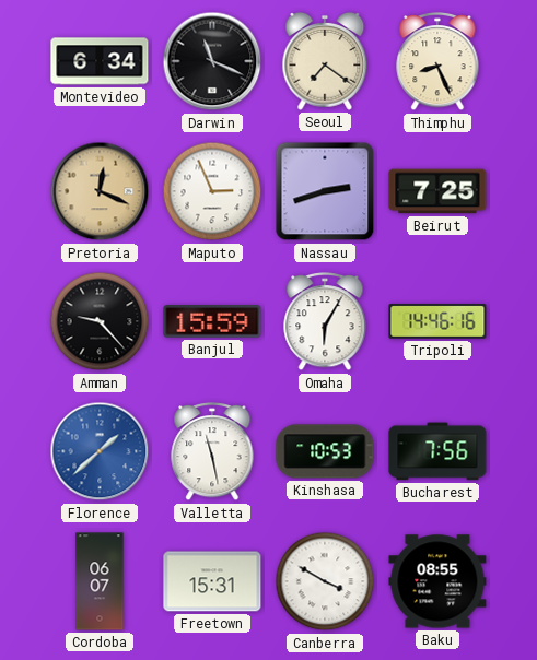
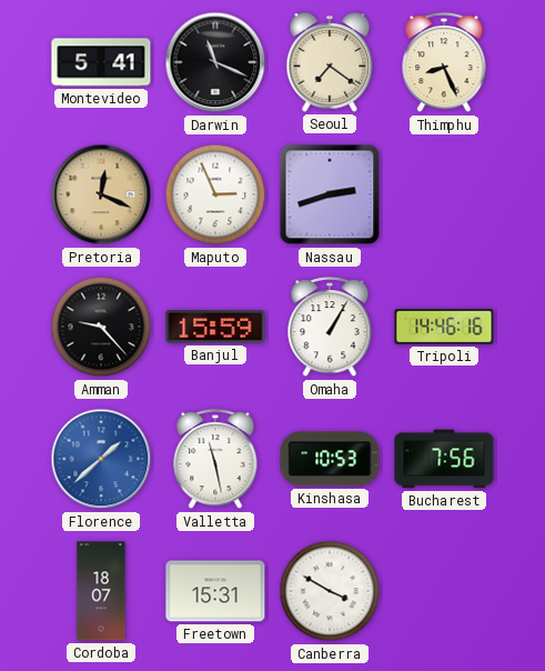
Montevideo: 6:34 -> 5:41
Beirut: 7:25 -> none
Omaha: 6:05 -> 1:05
Cordoba: 06:07 -> 18:07
Baku: 08:55 -> none
